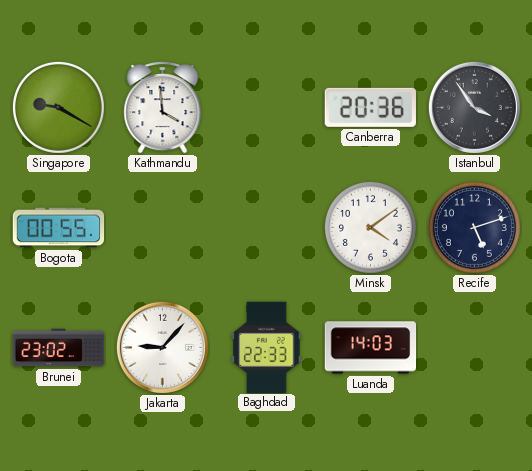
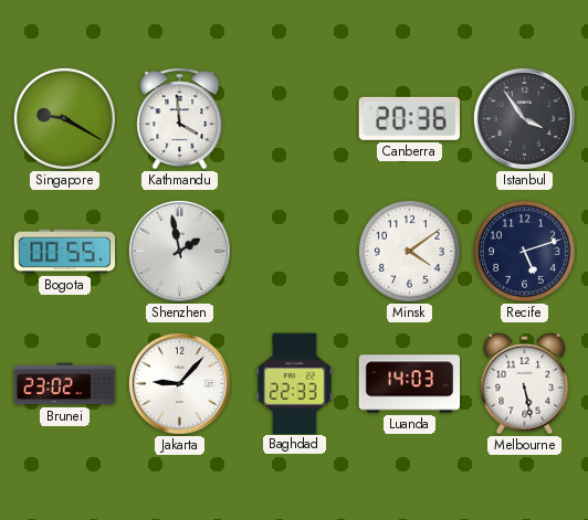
Shenzhen: none -> 1:58
Melbourne: none -> 5:28
